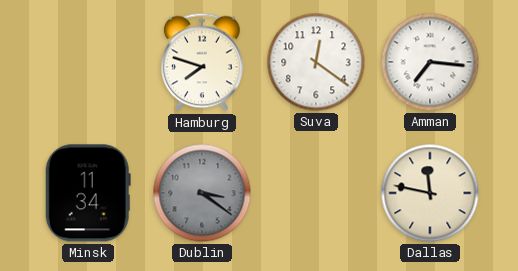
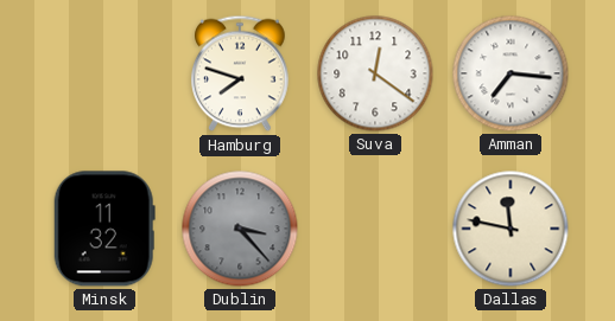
Minsk: 11:34 -> 11:32
Dublin: 3:21 -> 3:23
